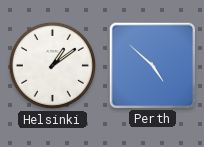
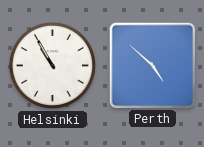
Helsinki: 1:09 -> 10:55
